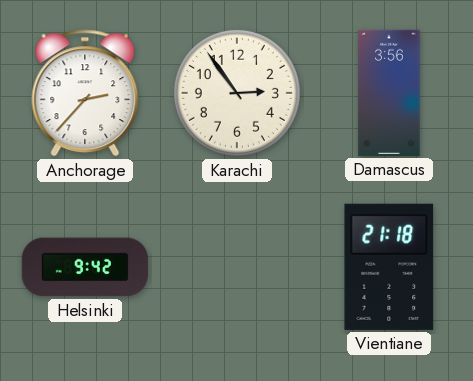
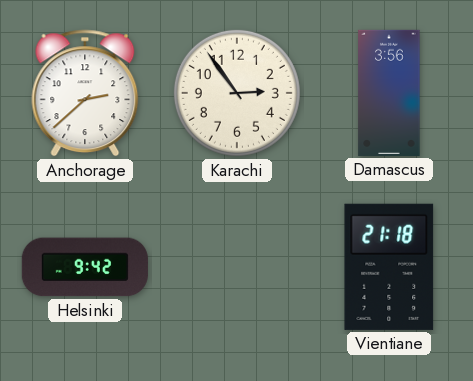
Anchorage: 2:37 -> 2:38
